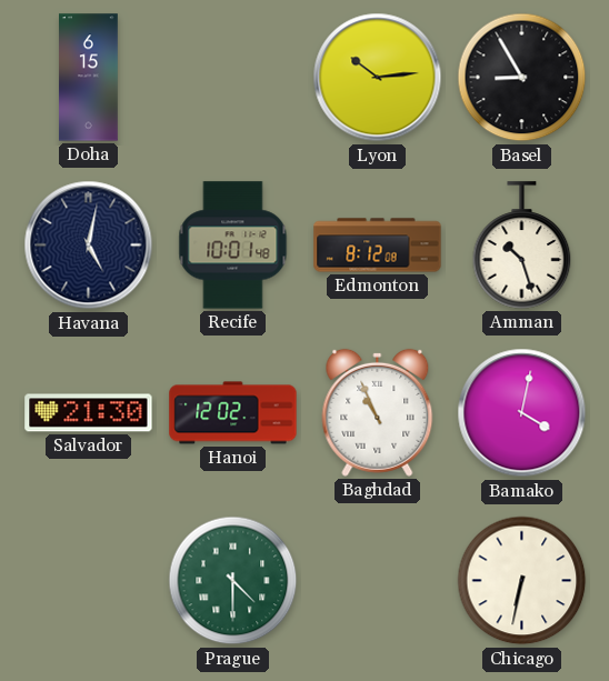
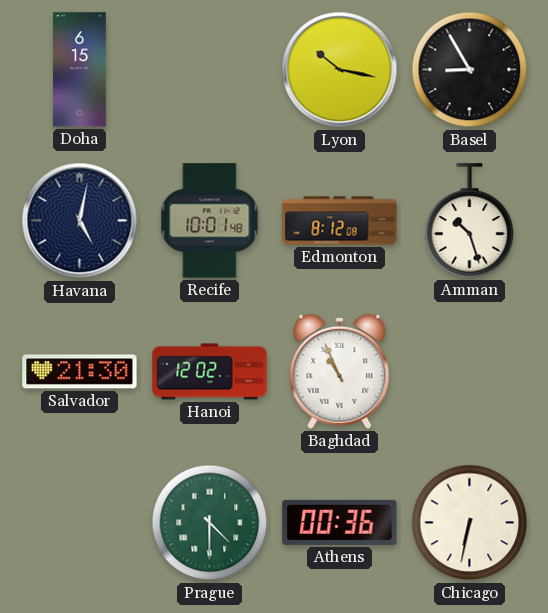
Lyon: 10:14 -> 10:17
Bamako: 4:02 -> none
Athens: none -> 00:36
